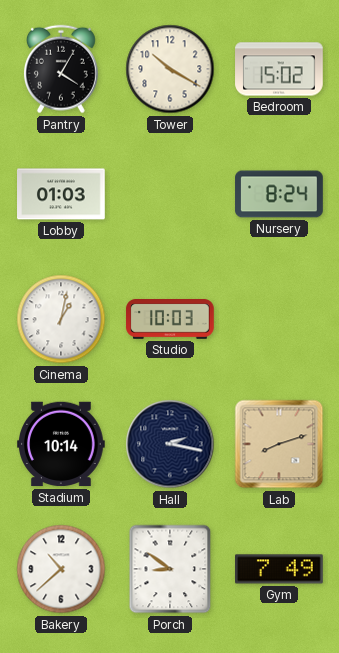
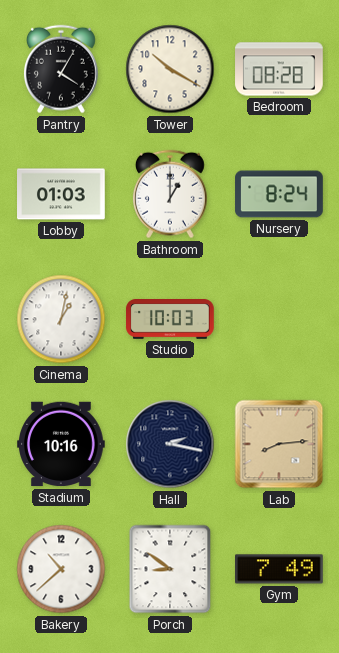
Bedroom: 15:02 -> 08:28
Bathroom: none -> 1:00
Stadium: 10:14 -> 10:16
Lab: 8:12 -> 8:14
